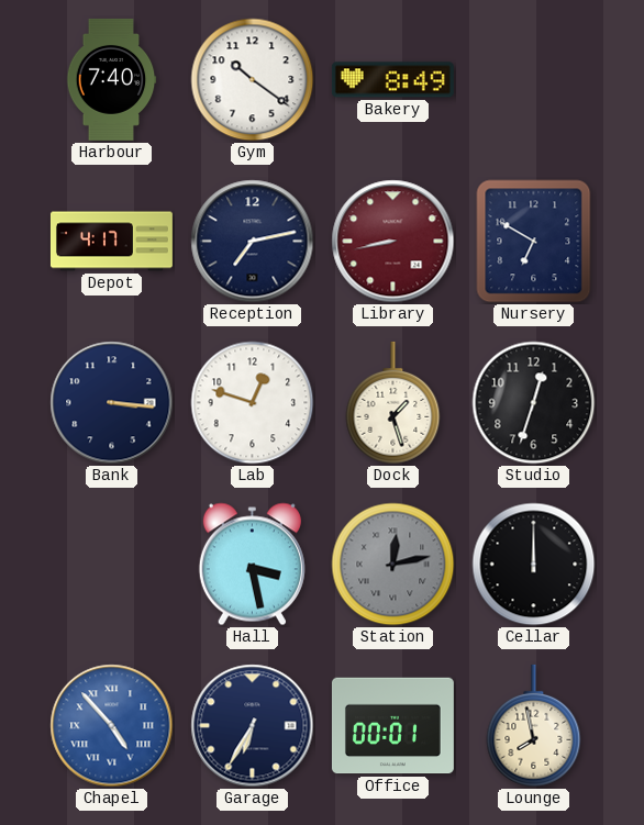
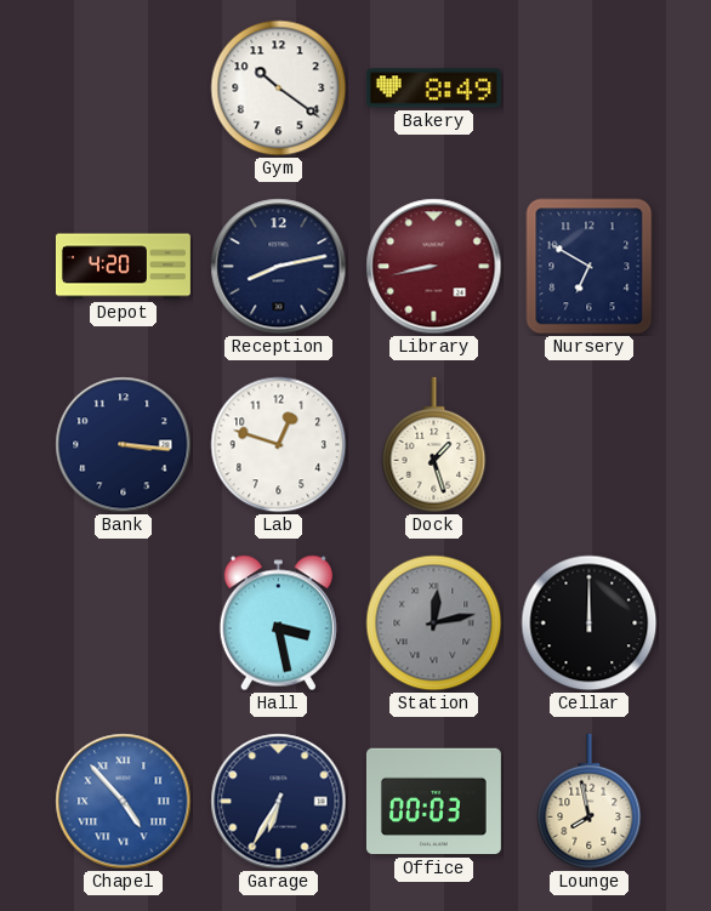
Harbour: 7:40 -> none
Depot: 4:17 -> 4:20
Reception: 7:13 -> 8:13
Studio: 12:33 -> none
Office: 00:01 -> 00:03
